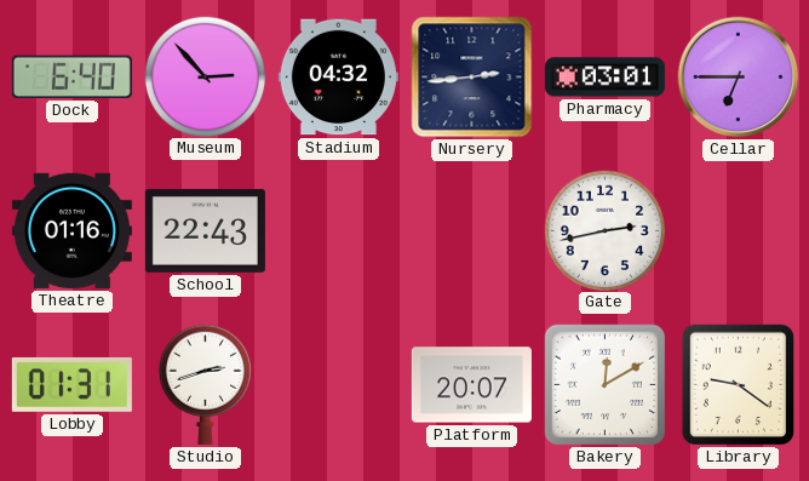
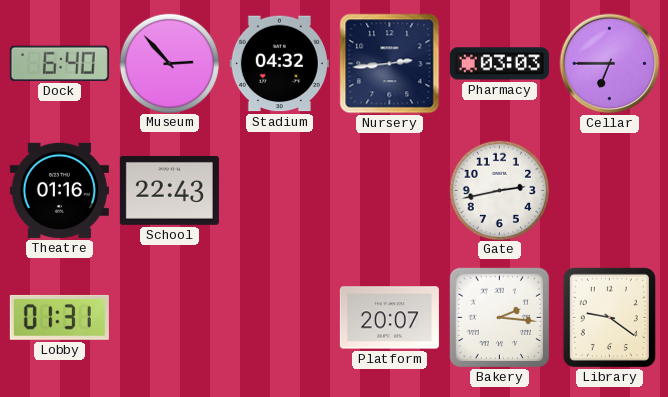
Pharmacy: 03:01 -> 03:03
Studio: 2:42 -> none
Bakery: 12:10 -> 2:16
